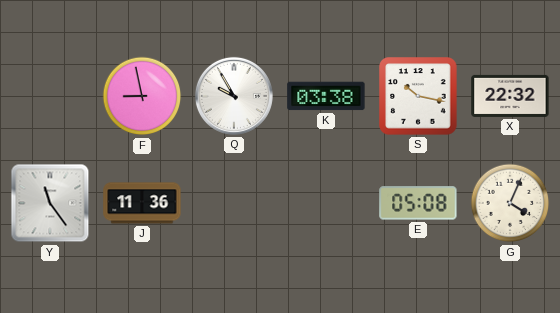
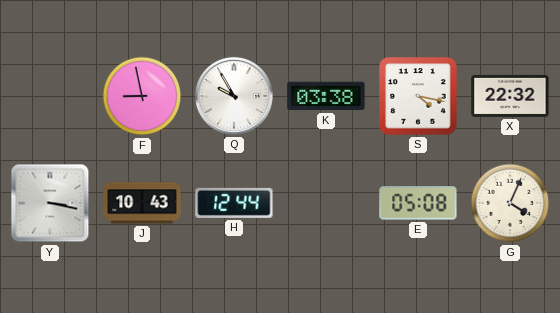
S: 10:17 -> 4:17
Y: 11:24 -> 3:17
J: 11:36 -> 10:43
H: none -> 12:44
